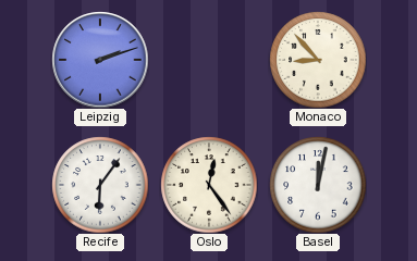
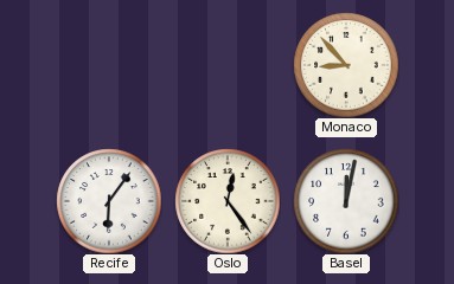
Leipzig: 2:12 -> none
